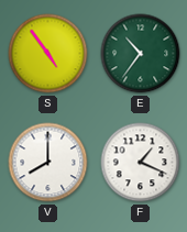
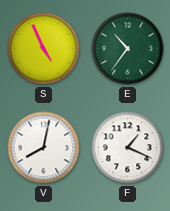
S: 4:54 -> 4:56
V: 8:00 -> 8:02
